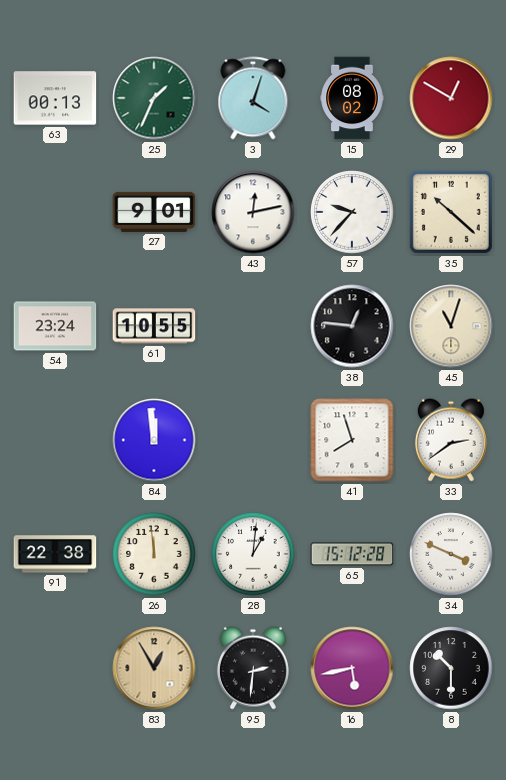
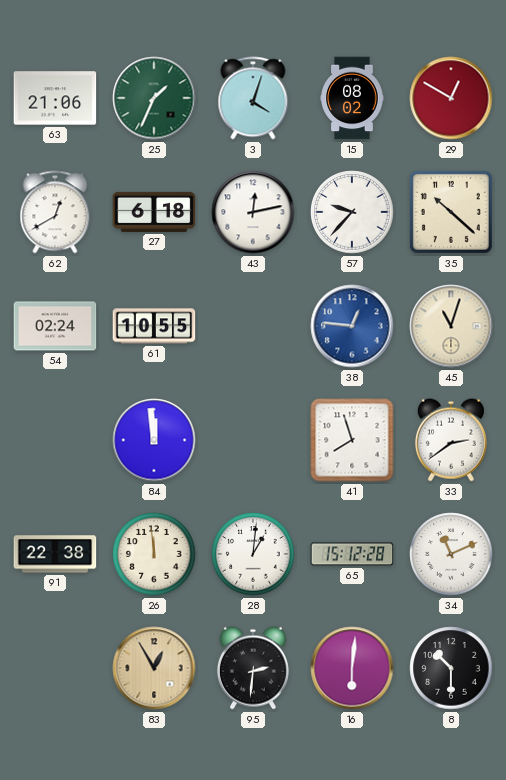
63: 00:13 -> 21:06
62: none -> 12:40
27: 9:01 -> 6:18
54: 23:24 -> 02:24
38 dial: black -> blue
34: 3:49 -> 11:11
16: 5:43 -> 6:01
